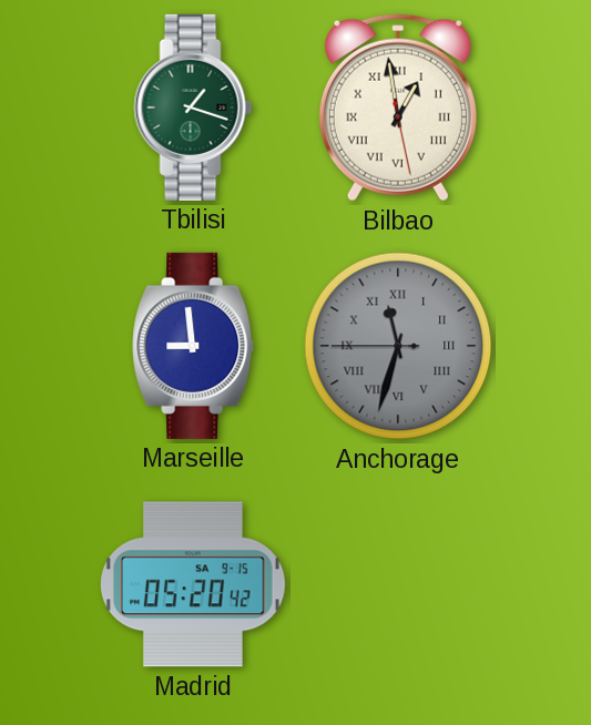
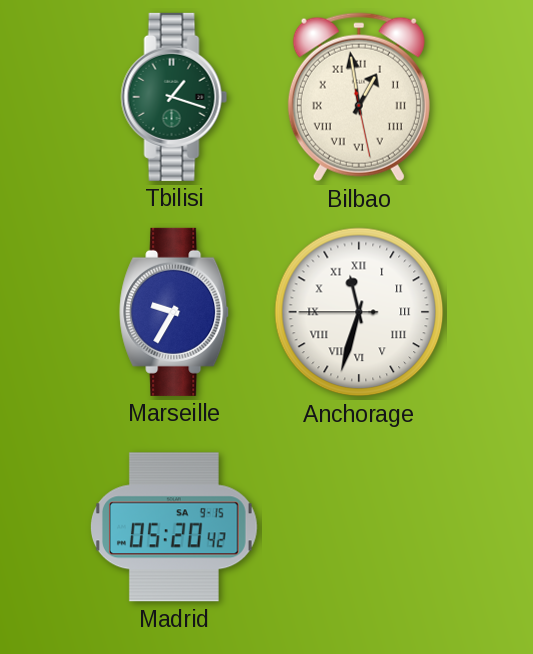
Marseille: 8:59 -> 9:35
Anchorage dial: grey -> white
